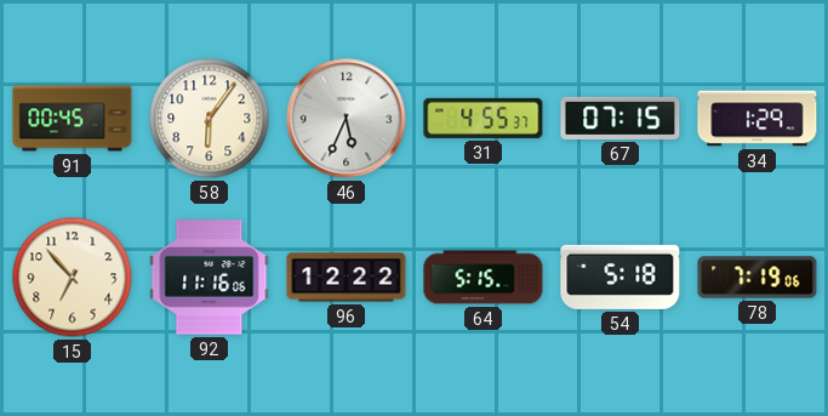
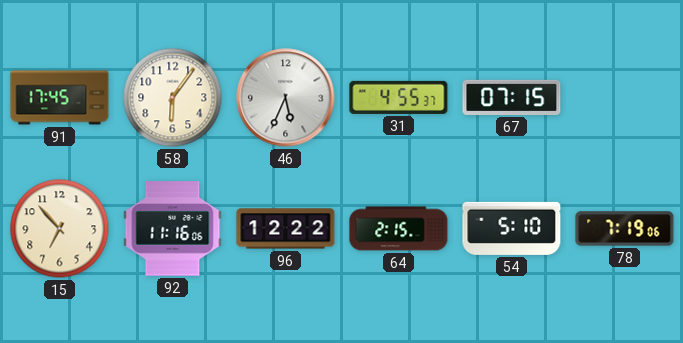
91: 00:45 -> 17:45
34: 1:29 -> none
64: 5:15 -> 2:15
54: 5:18 -> 5:10
